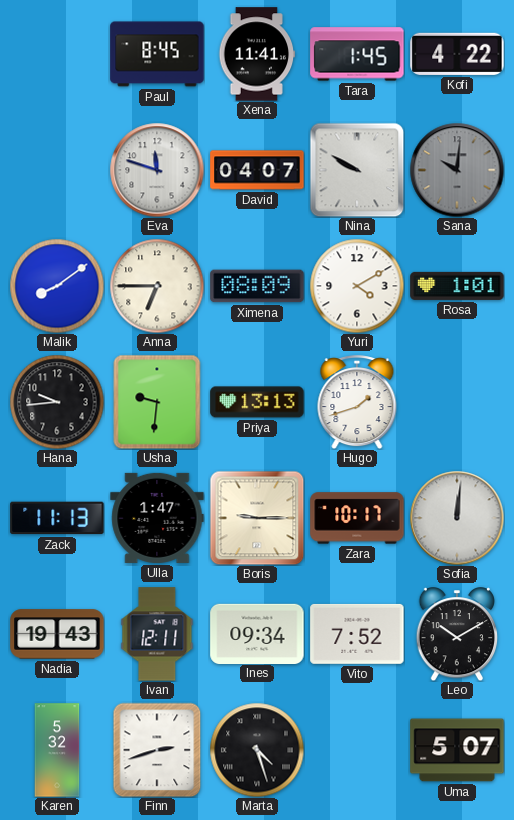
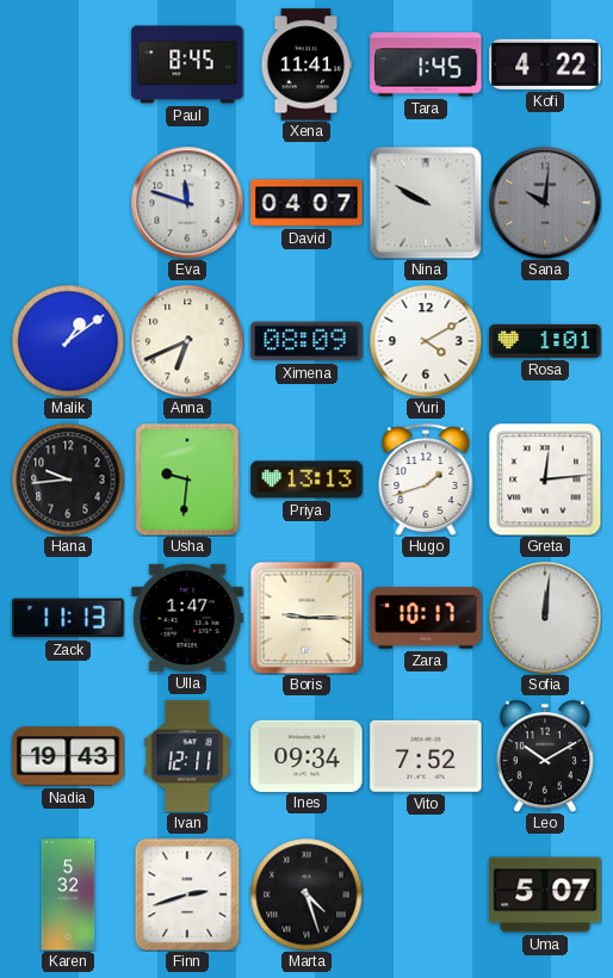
Malik: 8:09 -> 1:09
Anna: 6:45 -> 6:41
Greta: none -> 12:14
